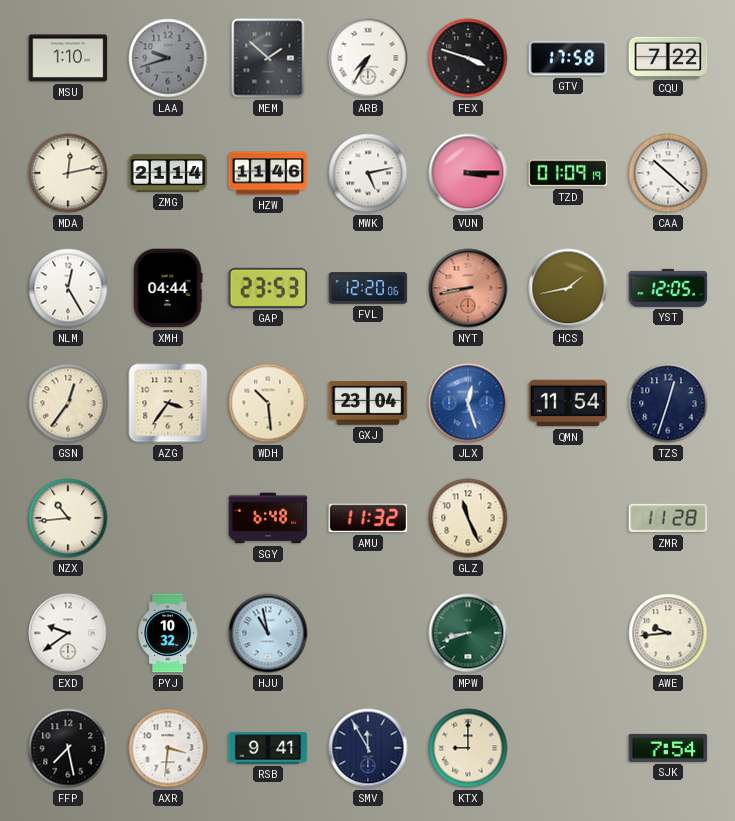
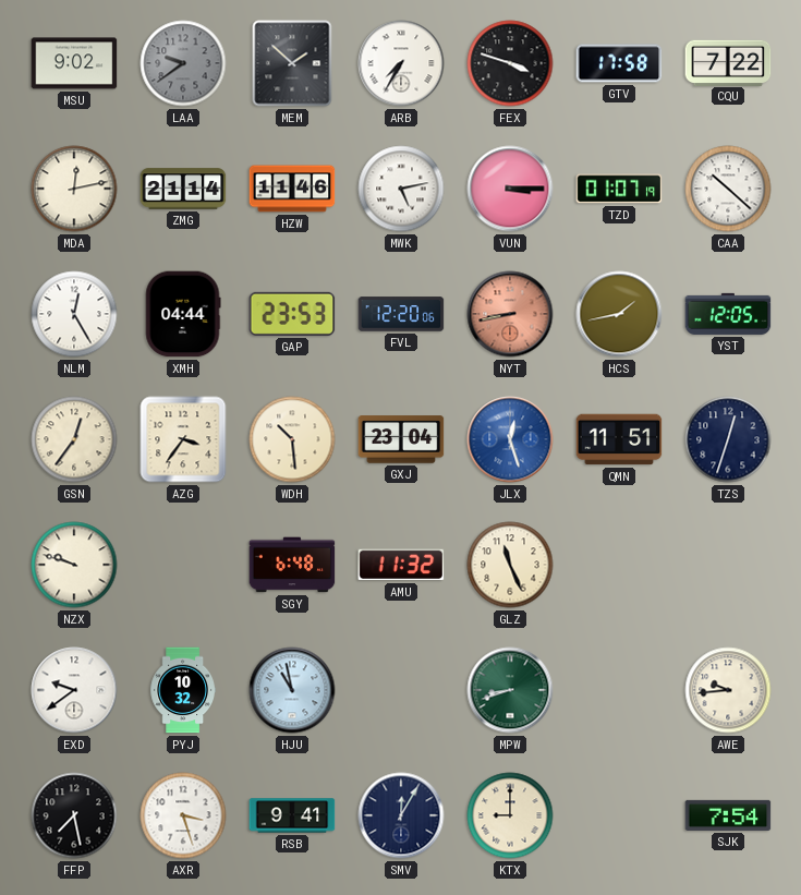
MSU: 1:10 -> 9:02
LAA: 9:42 -> 9:39
TZD: 01:09 -> 01:07
QMN: 11:54 -> 11:51
NZX: 10:44 -> 9:48
ZMR: 11:28 -> none
AXR: 3:31 -> 3:27
SMV: 11:55 -> 12:05
